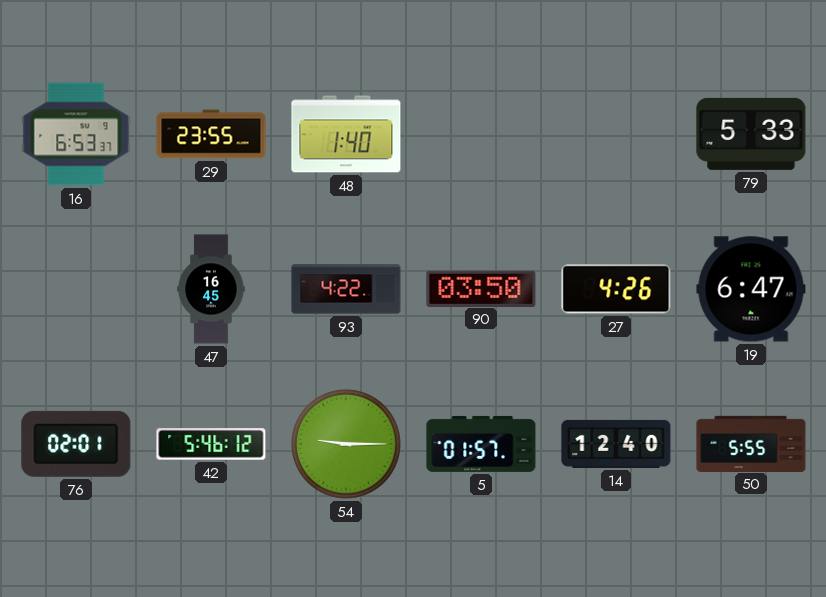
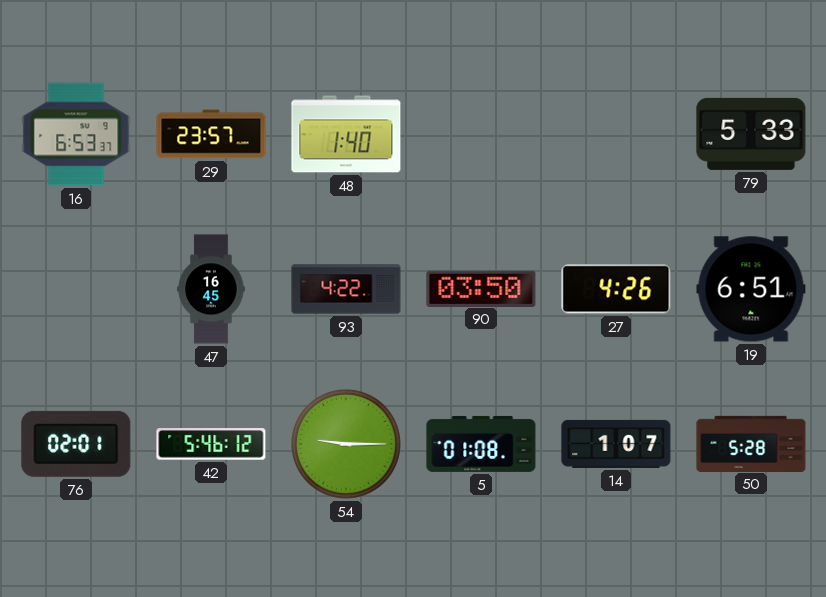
29: 23:55 -> 23:57
19: 6:47 -> 6:51
5: 01:57 -> 01:08
14: 12:40 -> 1:07
50: 5:55 -> 5:28
